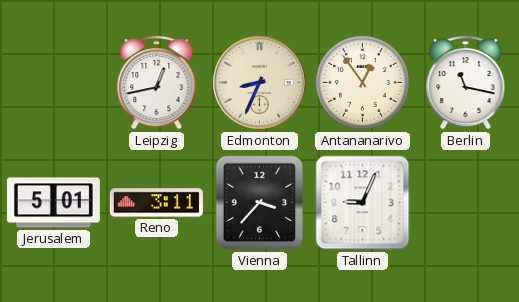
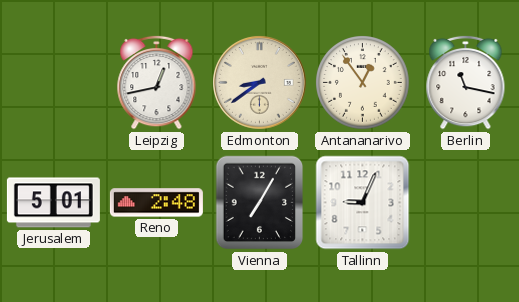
Edmonton: 8:34 -> 8:39
Reno: 3:11 -> 2:48
Vienna: 3:37 -> 7:05
